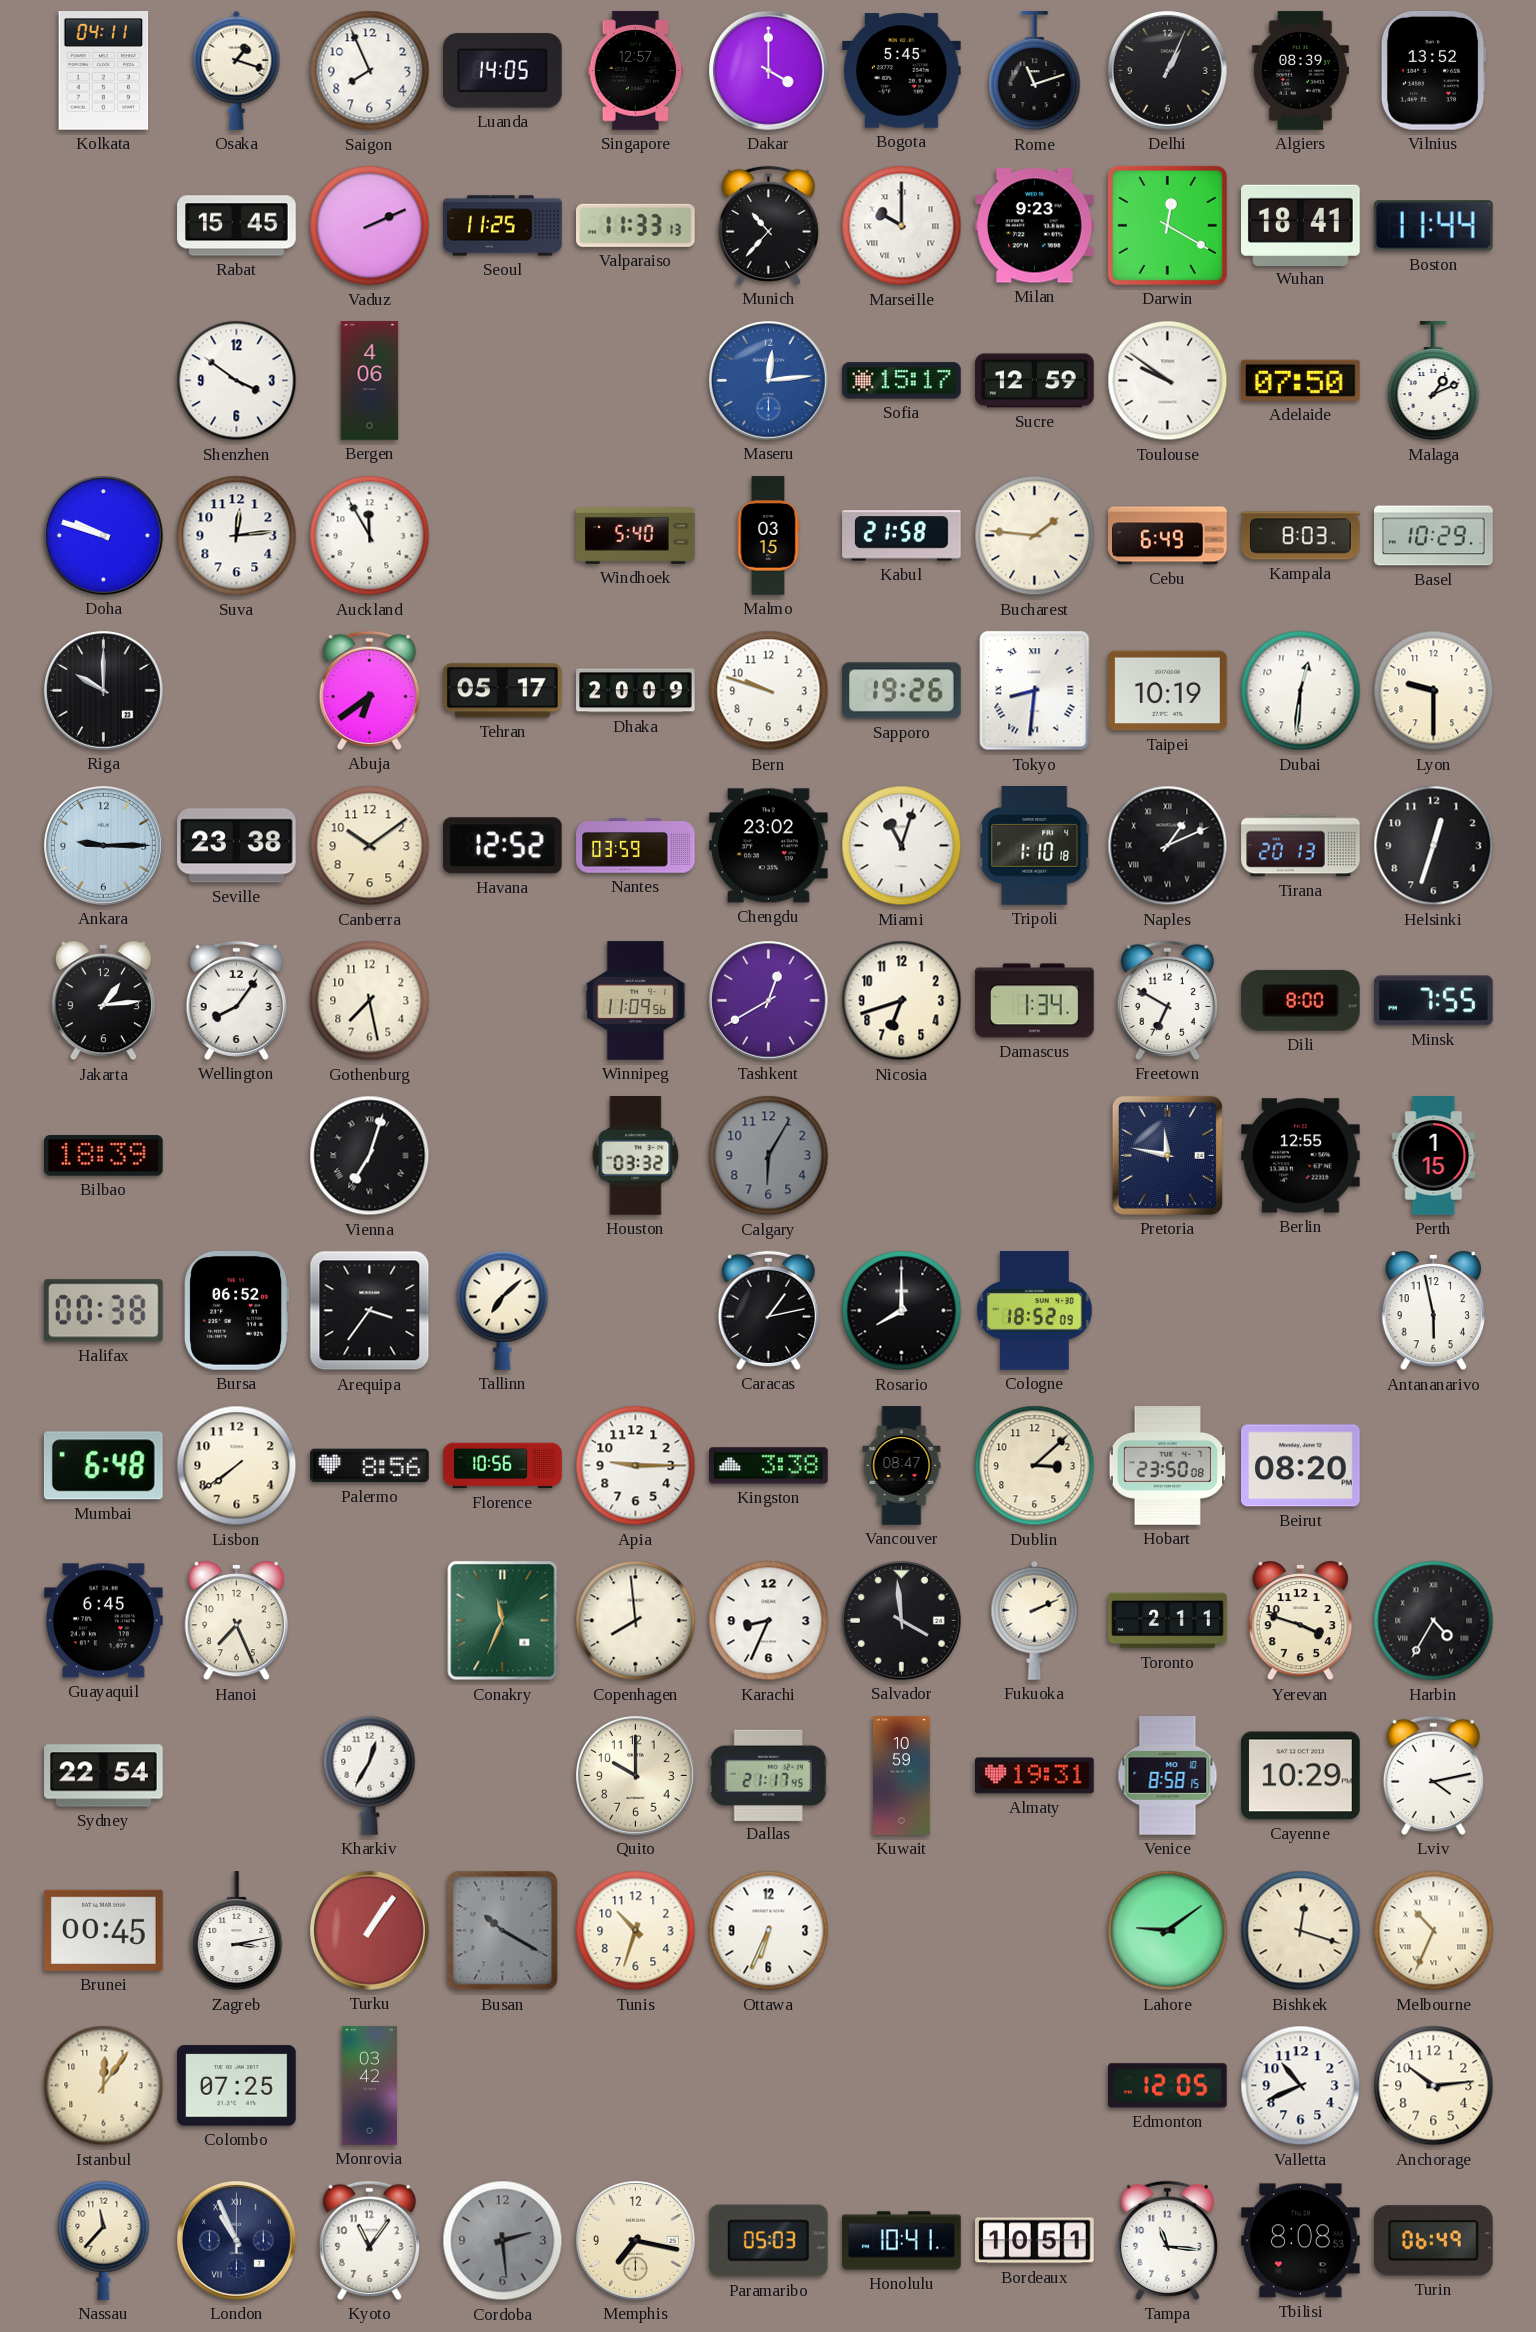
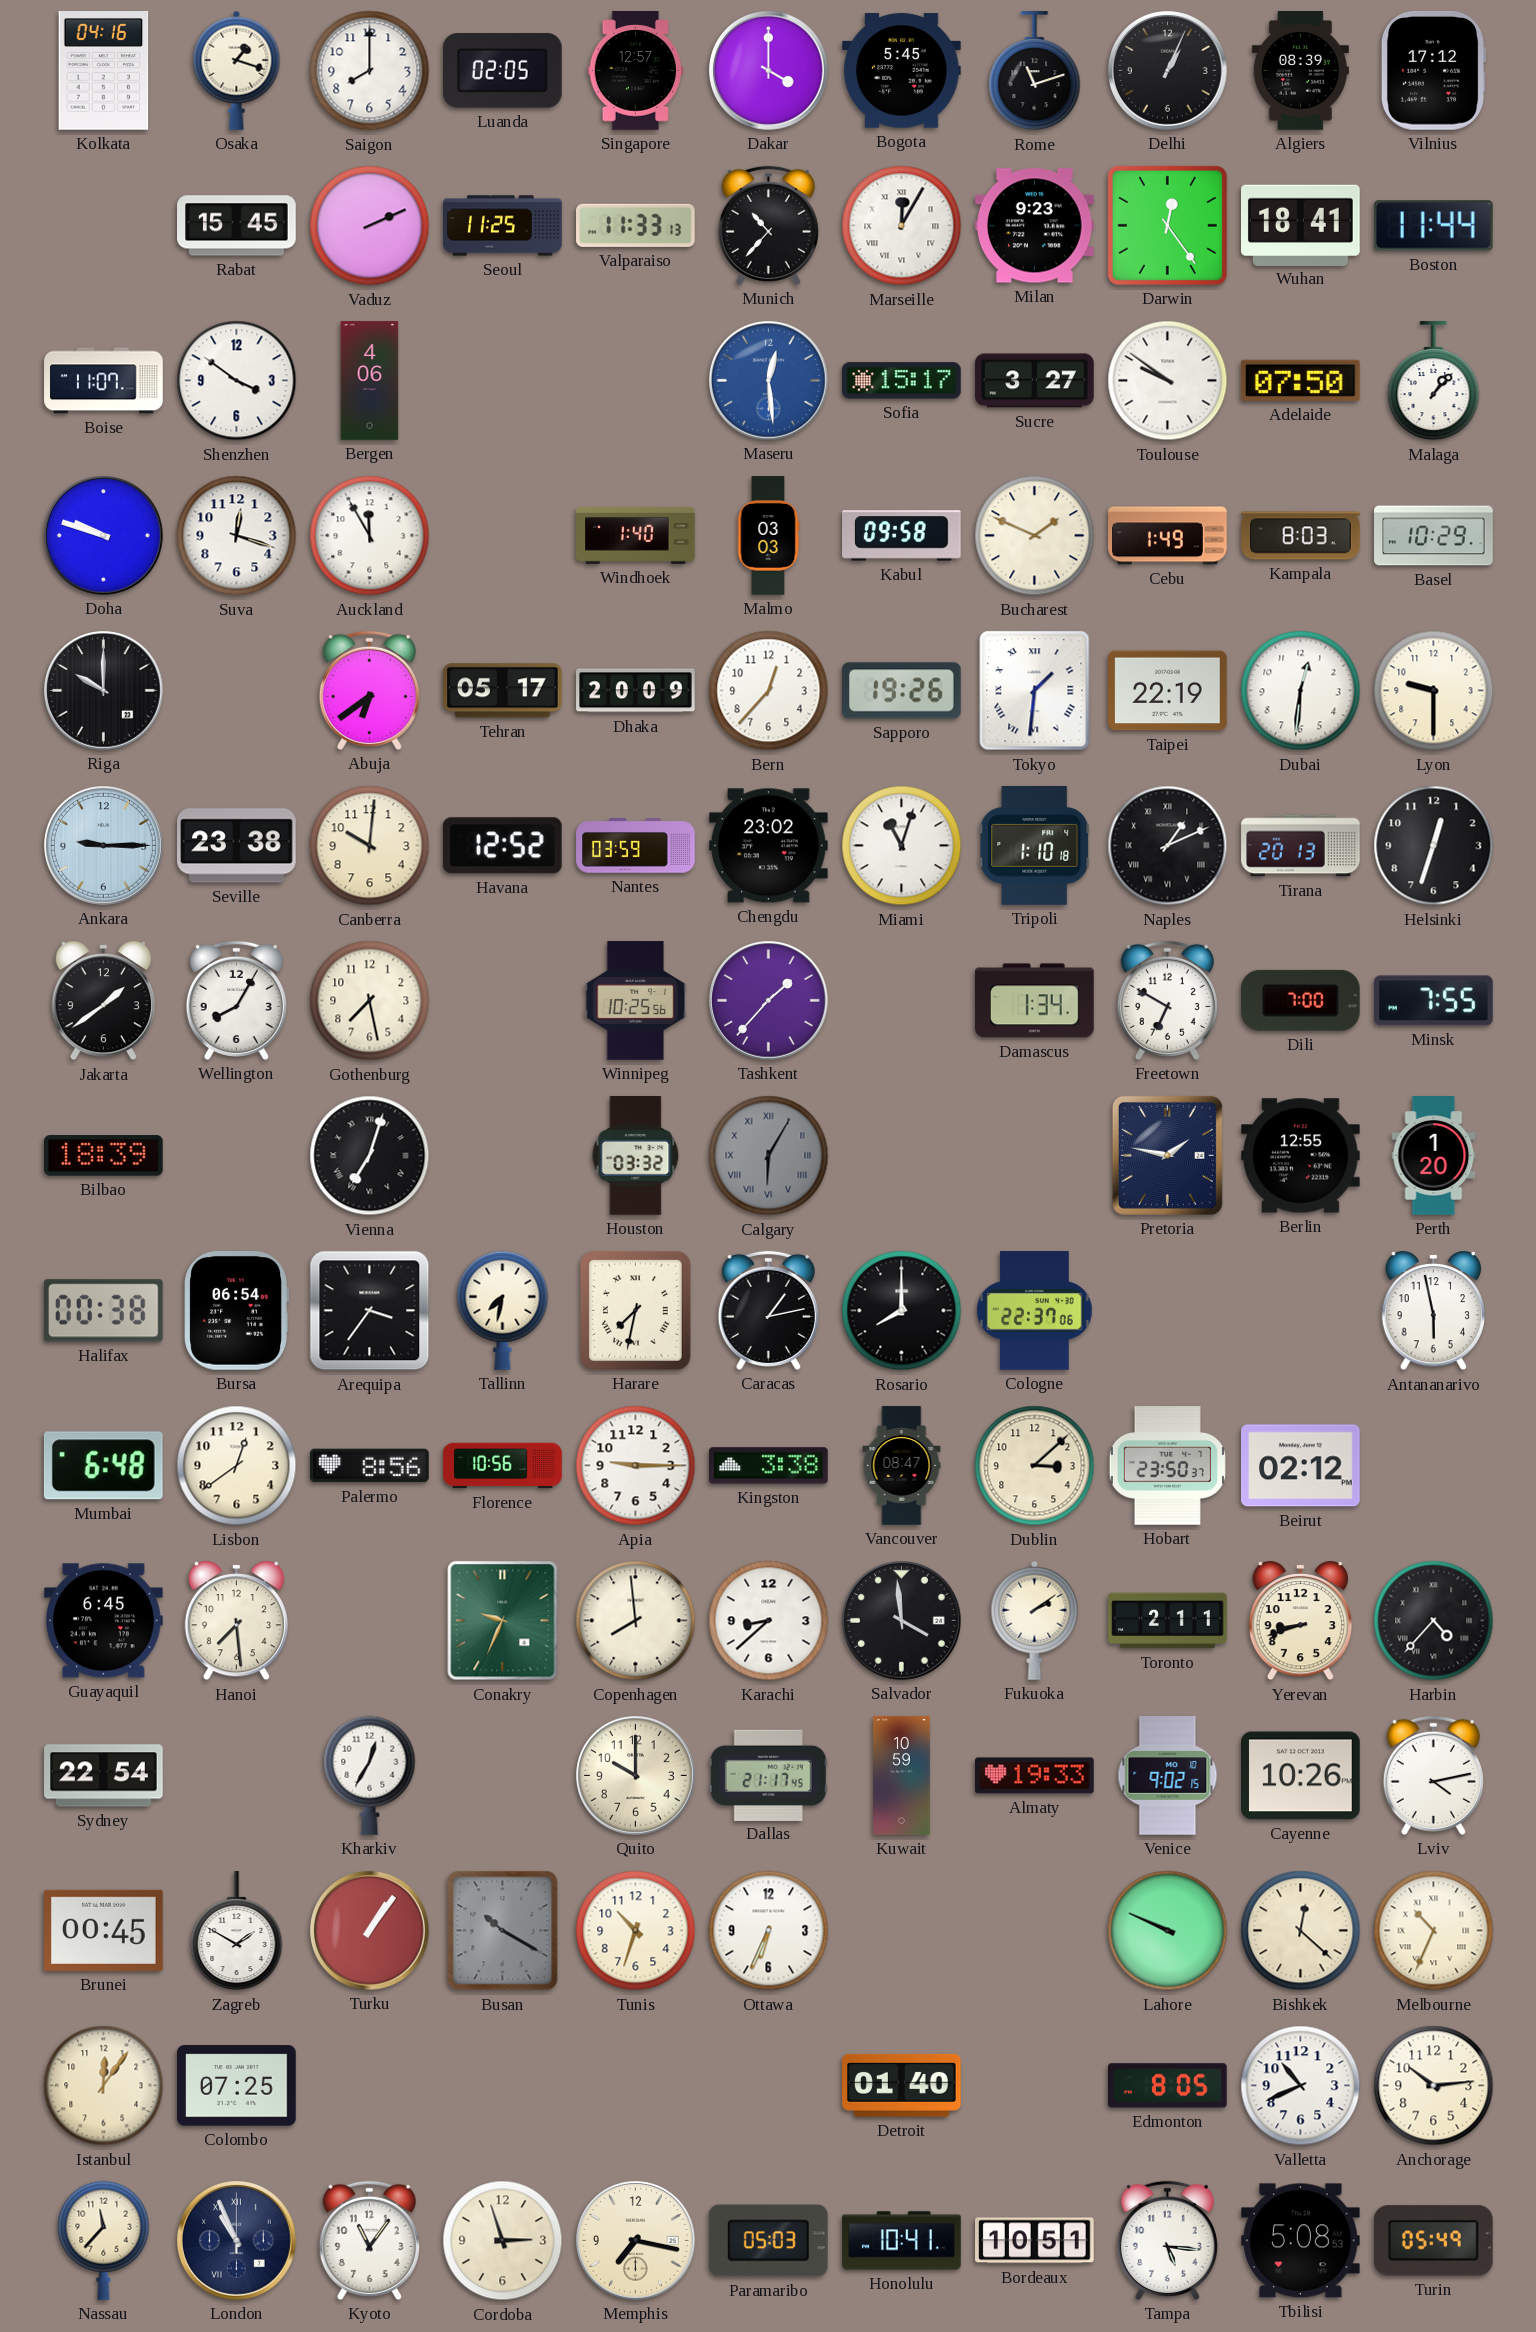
Kolkata: 04:11 -> 04:16
Saigon: 7:56 -> 8:00
Luanda: 14:05 -> 02:05
Vilnius: 13:52 -> 17:12
Marseille: 10:00 -> 12:05
Darwin: 12:20 -> 12:24
Boise: none -> 11:07
Maseru: 12:14 -> 12:29
Sucre: 12:59 -> 3:27
Malaga: 1:11 -> 1:07
Suva: 12:14 -> 12:18
Windhoek: 5:40 -> 1:40
Malmo: 03:15 -> 03:03
Kabul: 21:58 -> 09:58
Bucharest: 1:46 -> 1:49
Cebu: 6:49 -> 1:49
Bern: 9:48 -> 12:37
Tokyo: 8:31 -> 1:31
Taipei: 10:19 -> 22:19
Canberra: 10:09 -> 10:01
Jakarta: 1:14 -> 1:39
Wellington: 8:06 -> 8:05
Winnipeg: 11:09 -> 10:25
Tashkent: 12:40 -> 1:37
Nicosia: 6:42 -> none
Dili: 8:00 -> 7:00
Calgary numerals: Arabic -> Roman
Pretoria: 11:47 -> 1:47
Perth: 1:15 -> 1:20
Bursa: 06:52 -> 06:54
Tallinn: 7:08 -> 7:32
Harare: none -> 7:32
Cologne: 18:52 -> 22:37
Lisbon: 7:39 -> 12:39
Hobart: 23:50:08 -> 23:50:37
Beirut: 08:20 -> 02:12
Hanoi: 7:26 -> 7:29
Conakry: 11:34 -> 9:34
Karachi: 8:34 -> 8:38
Fukuoka: 2:11 -> 2:09
Yerevan: 3:48 -> 8:42
Harbin: 4:35 -> 4:37
Almaty: 19:31 -> 19:33
Venice: 8:58 -> 9:02
Cayenne: 10:29 -> 10:26
Zagreb: 3:13 -> 1:50
Lahore: 9:09 -> 9:49
Bishkek: 12:18 -> 12:22
Monrovia: 03:42 -> none
Detroit: none -> 01:40
Edmonton: 12:05 -> 8:05
Cordoba: 2:29 -> 2:57
Cordoba dial: grey -> cream
Tampa: 11:16 -> 5:16
Tbilisi: 8:08 -> 5:08
Turin: 06:49 -> 05:49
